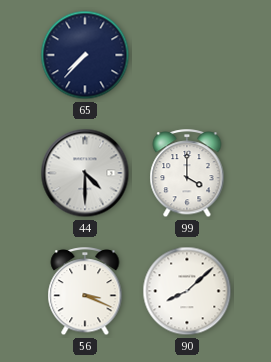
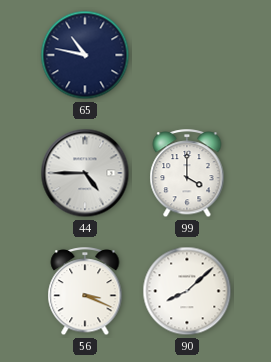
65: 7:37 -> 10:47
44: 4:30 -> 4:45
